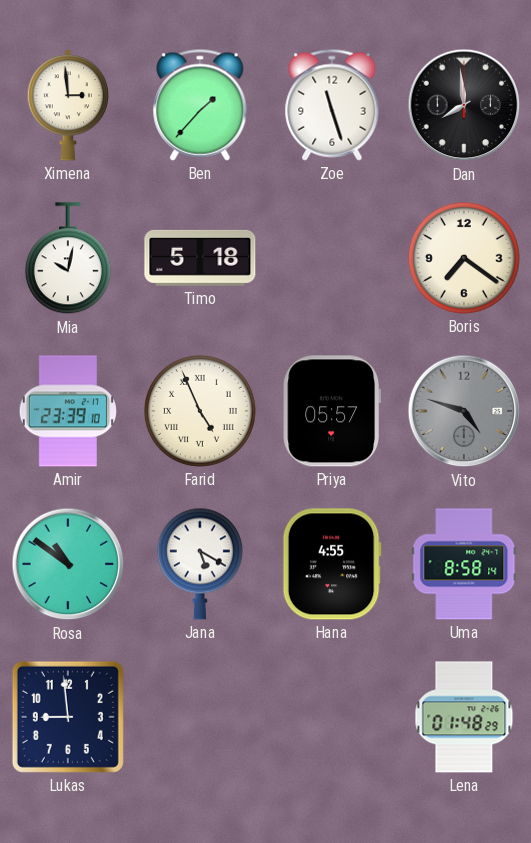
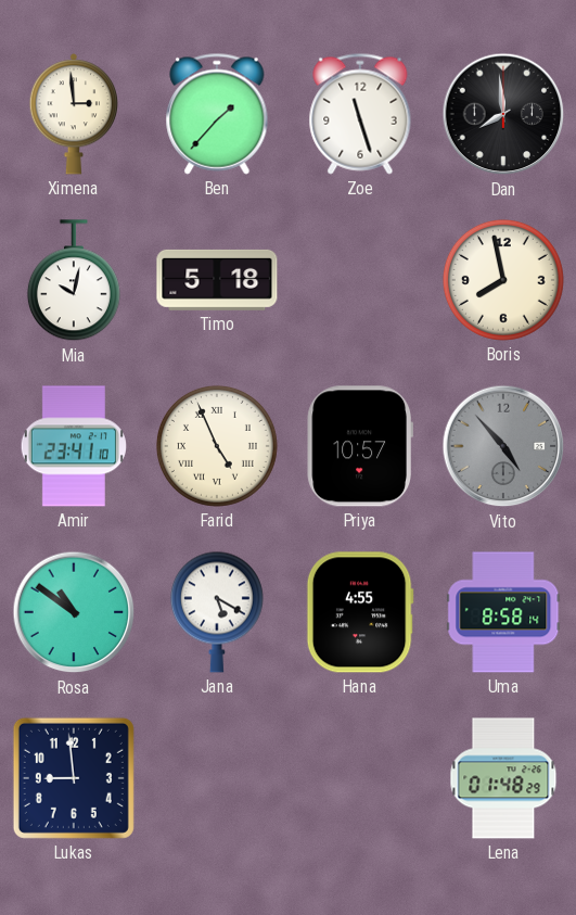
Boris: 7:21 -> 7:58
Amir: 23:39 -> 23:41
Priya: 05:57 -> 10:57
Vito: 4:48 -> 4:53
